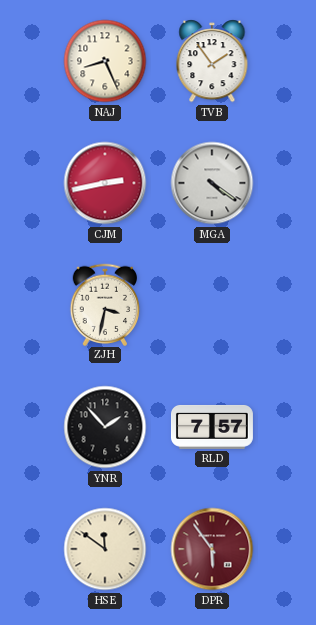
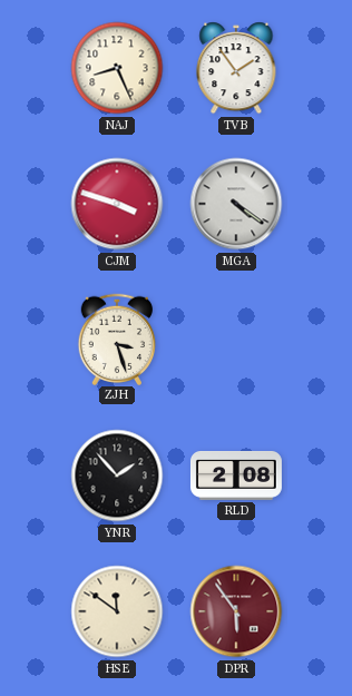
CJM: 2:43 -> 3:48
ZJH: 3:32 -> 3:27
RLD: 7:57 -> 2:08
